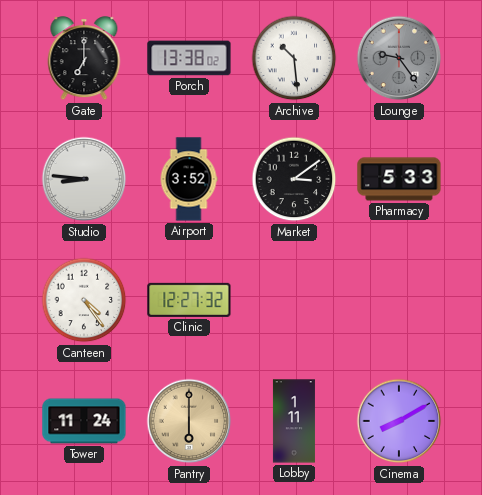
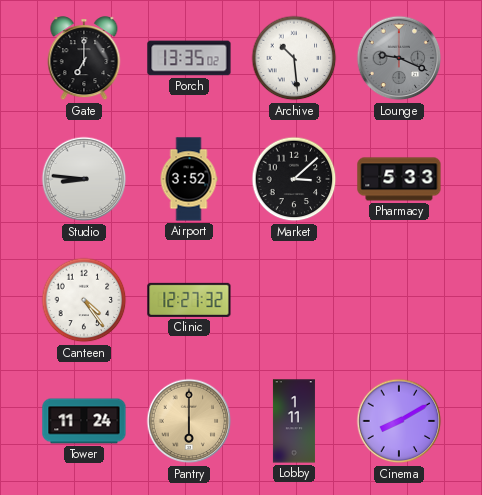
Porch: 13:38 -> 13:35
Lounge: 9:24 -> 9:19
Market: 3:09 -> 3:08
